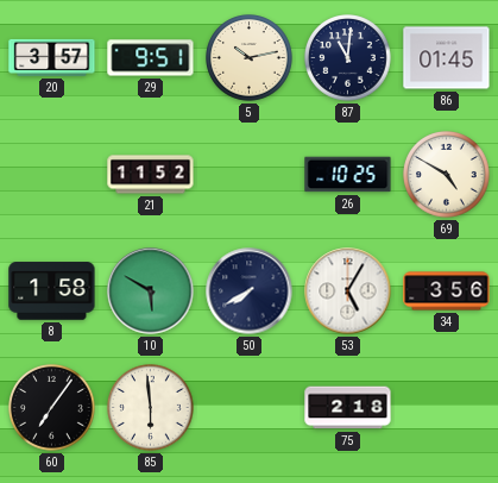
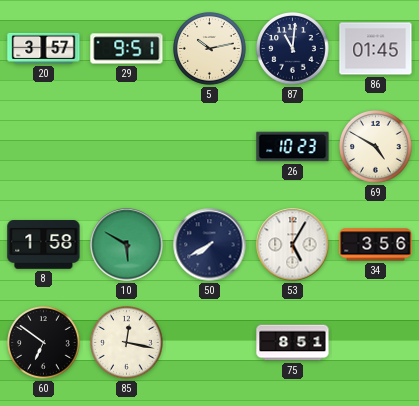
21: 11:52 -> none
26: 10:25 -> 10:23
60: 7:06 -> 6:51
85: 5:59 -> 12:17
75: 2:18 -> 8:51
